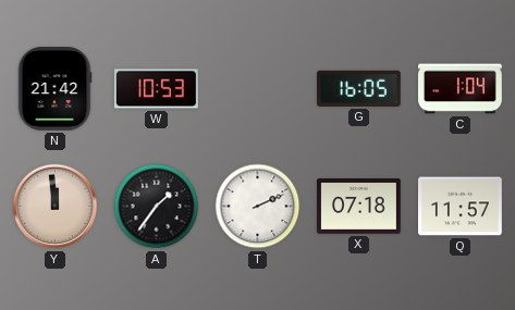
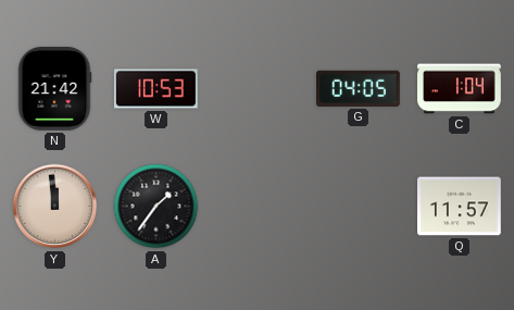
G: 16:05 -> 04:05
T: 2:11 -> none
X: 07:18 -> none
